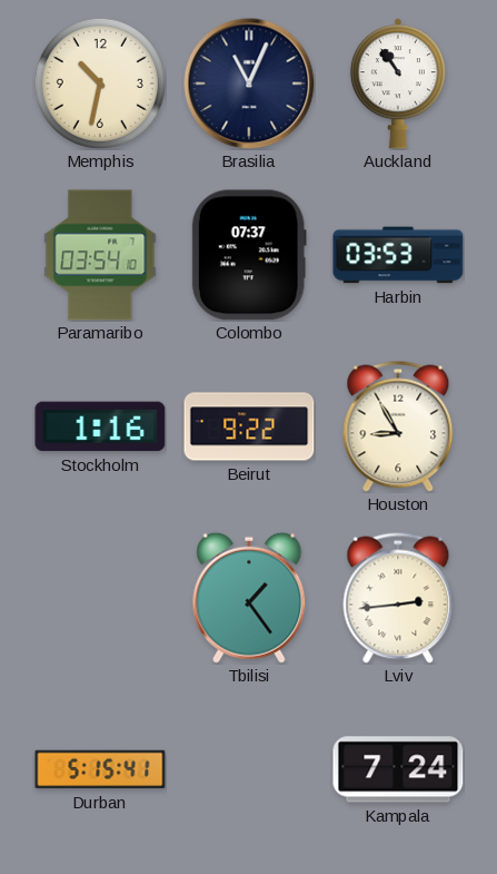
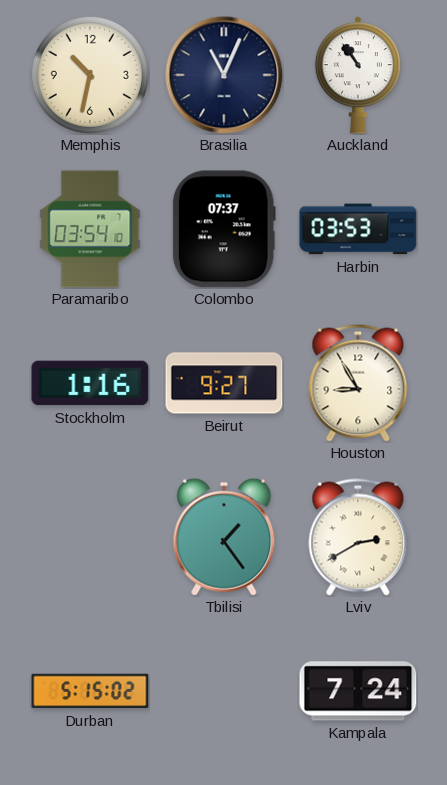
Beirut: 9:22 -> 9:27
Lviv: 2:44 -> 2:40
Durban: 5:15:41 -> 5:15:02
